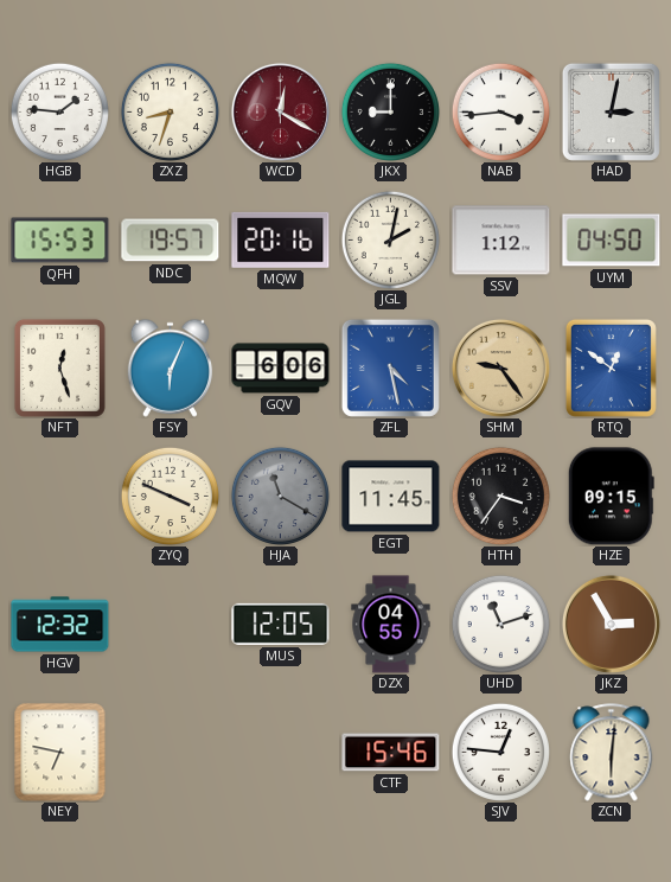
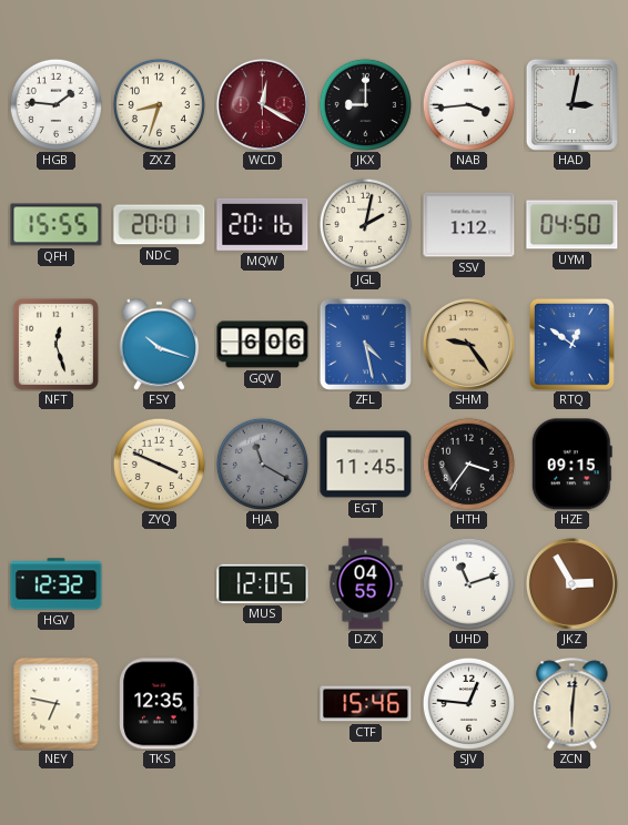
QFH: 15:53 -> 15:55
NDC: 19:57 -> 20:01
FSY: 6:04 -> 10:18
TKS: none -> 12:35
